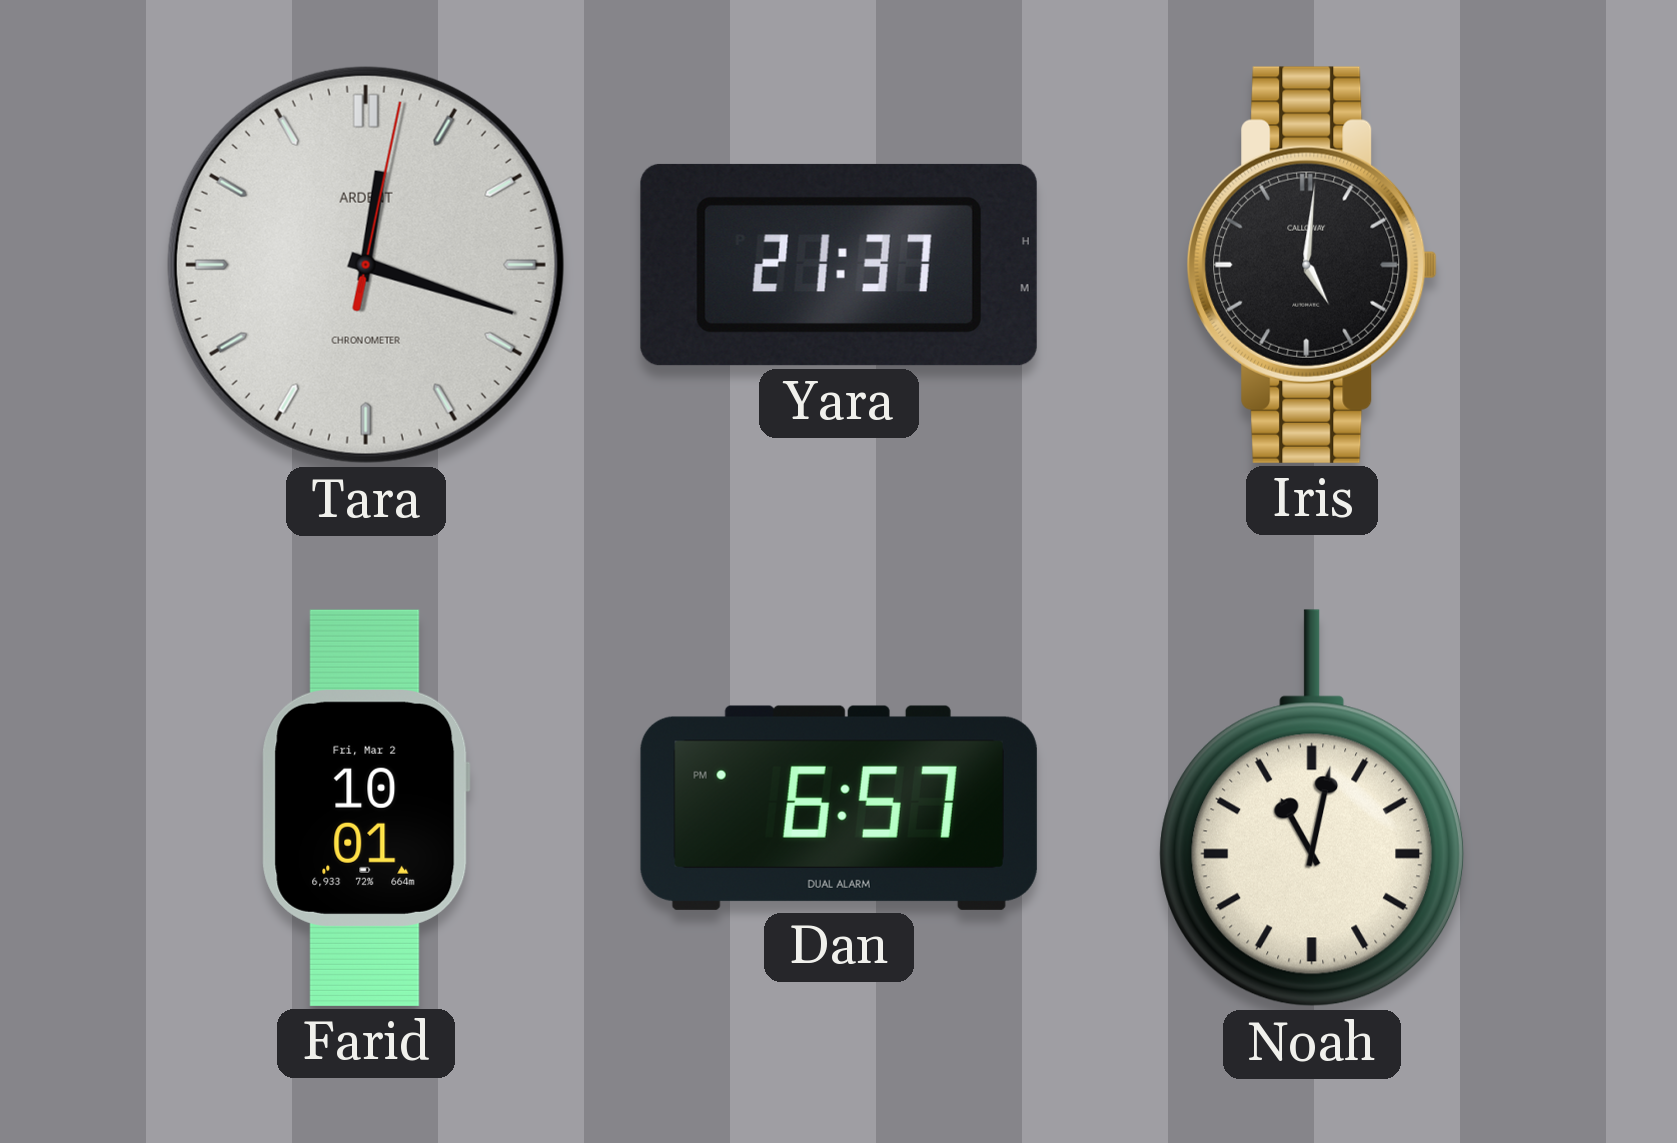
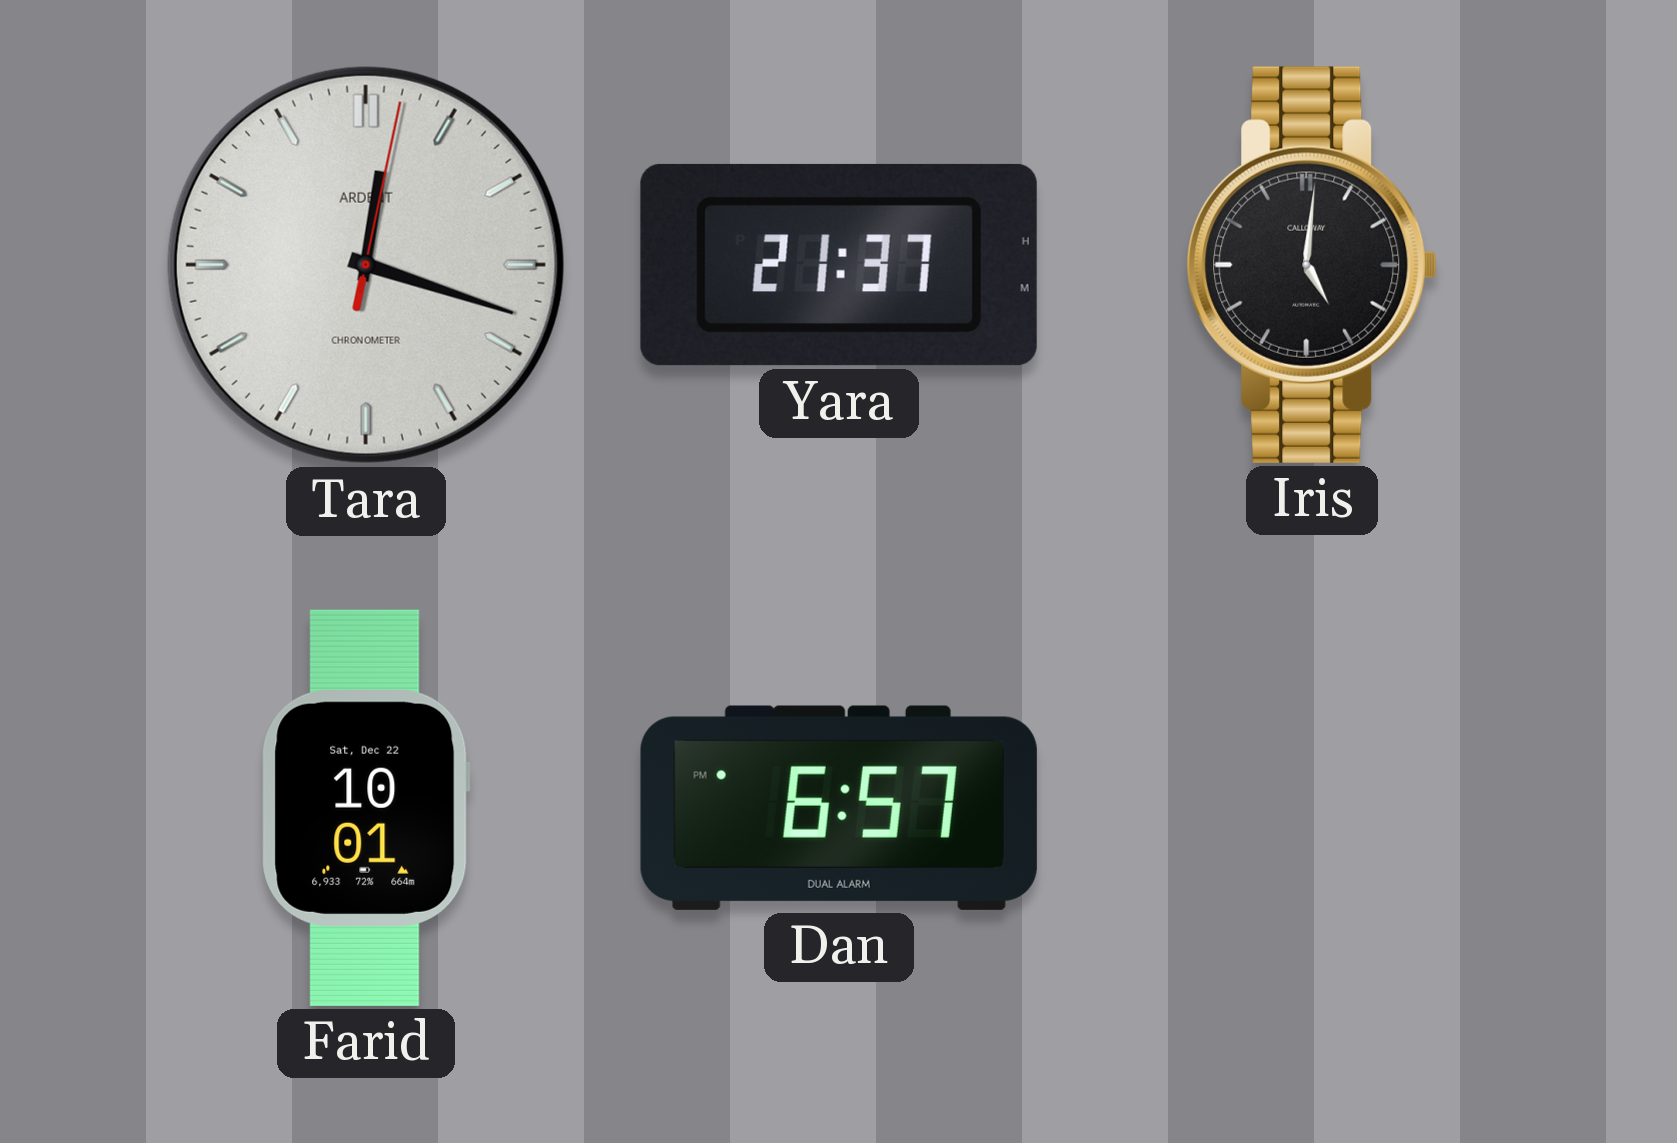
Farid date: Fri, Mar 2 -> Sat, Dec 22
Noah: 11:02 -> none
